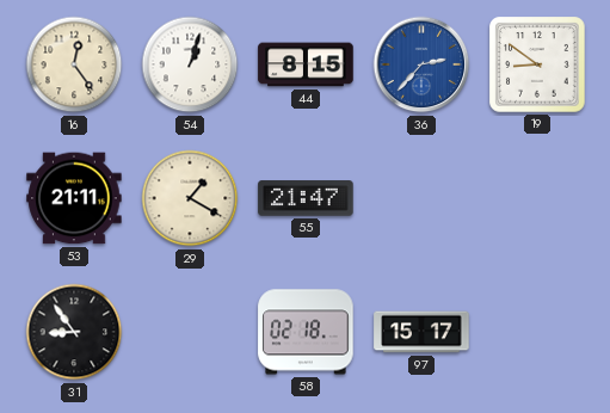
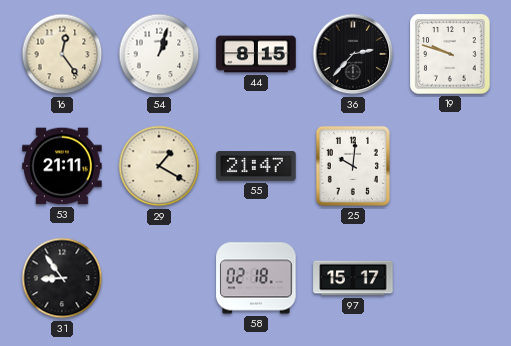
36 dial: blue -> black
19: 8:51 -> 9:48
25: none -> 10:01
